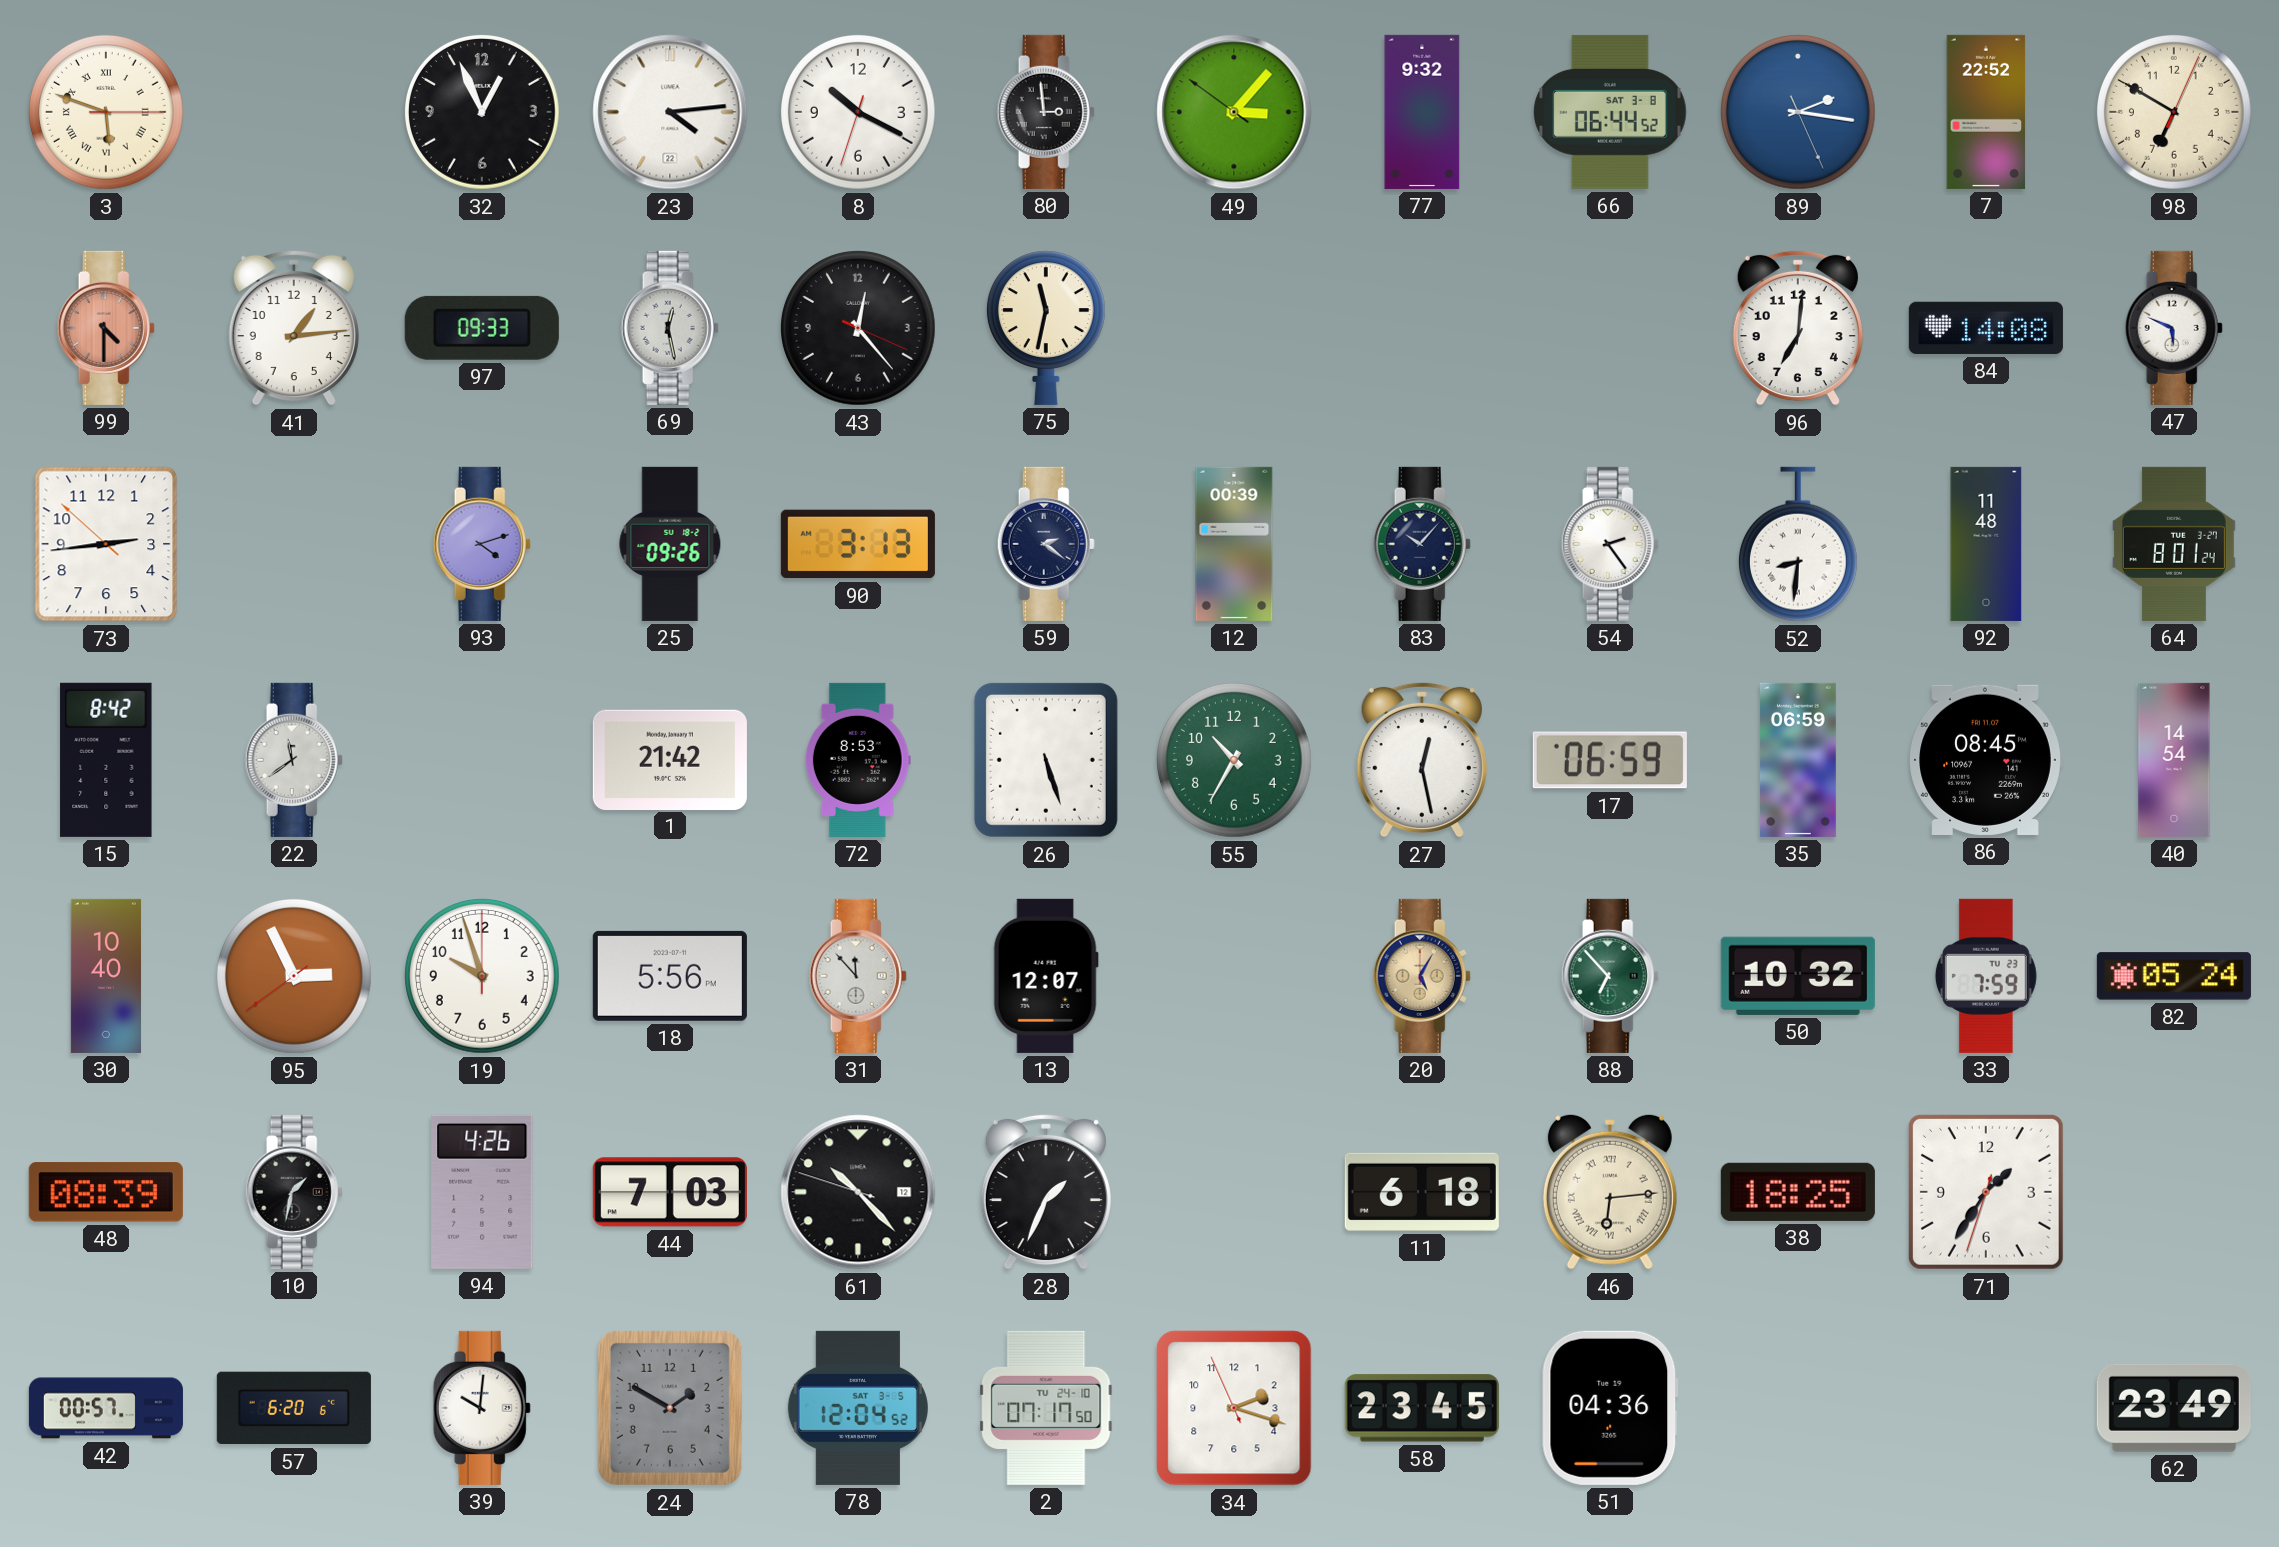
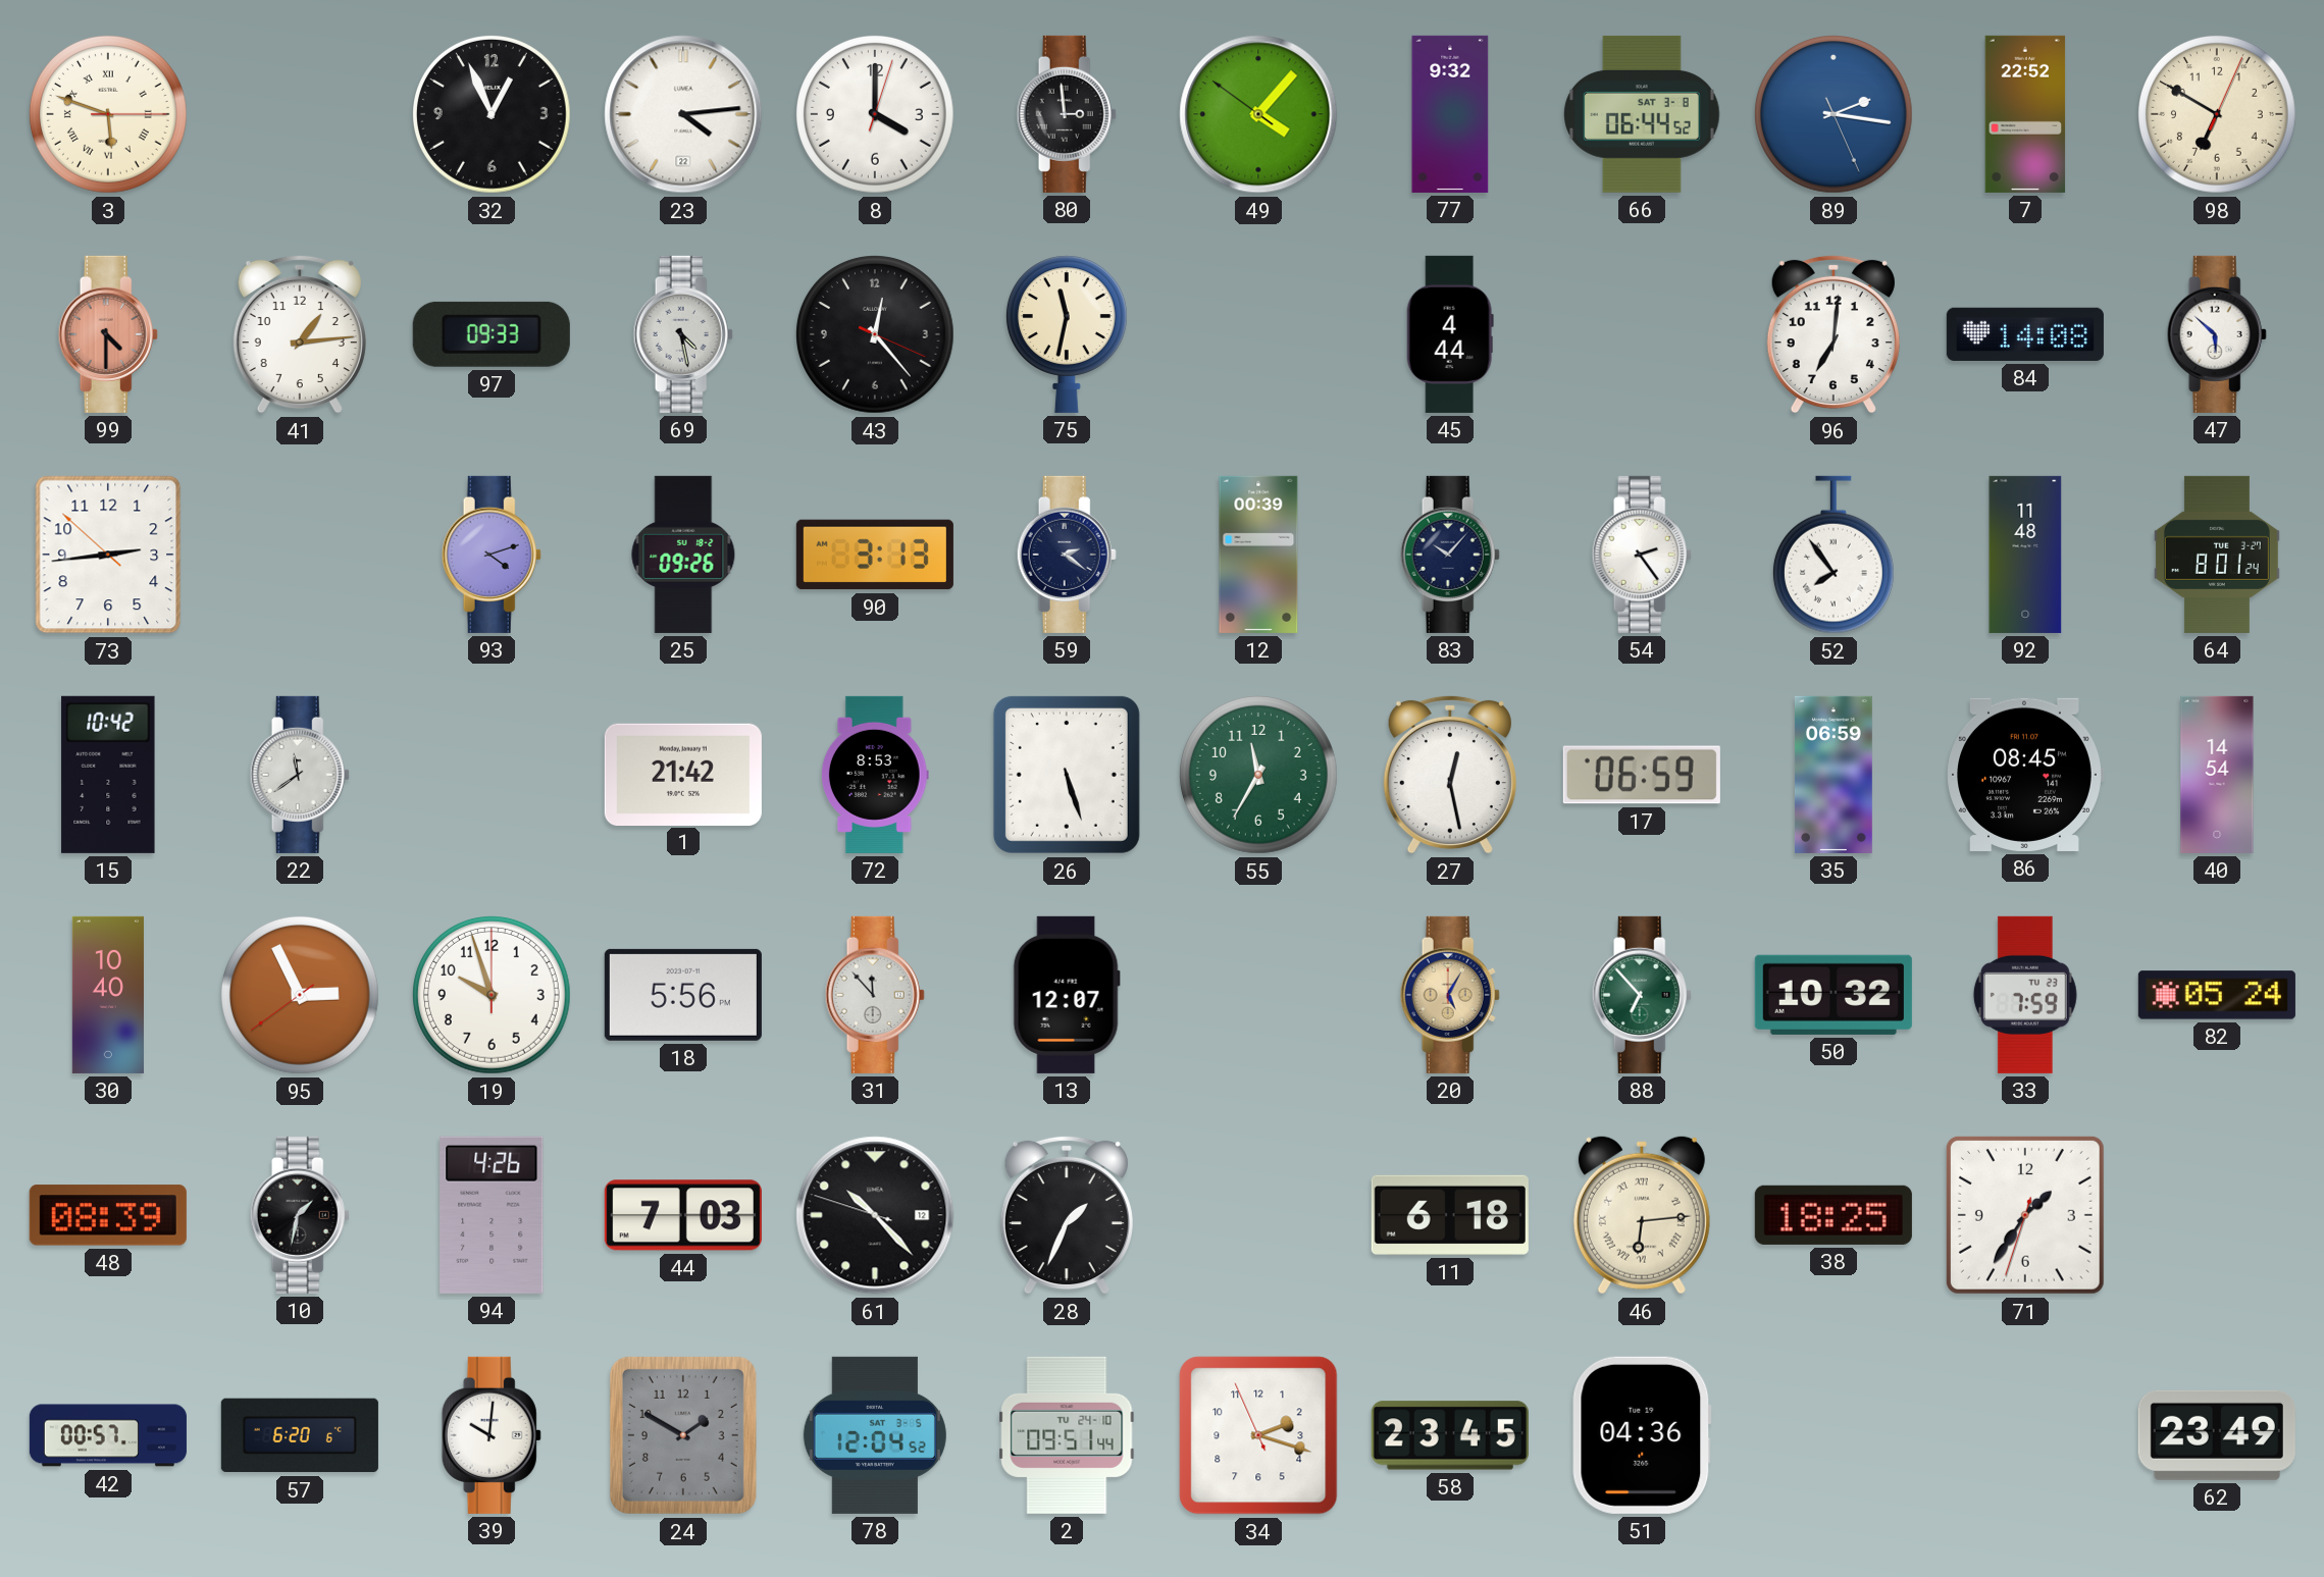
8: 10:19 -> 4:00
49: 3:06 -> 4:06
69: 12:28 -> 4:28
45: none -> 4:44
47: 5:49 -> 5:52
52: 8:31 -> 7:54
15: 8:42 -> 10:42
55: 10:35 -> 11:35
2: 07:17 -> 09:51
